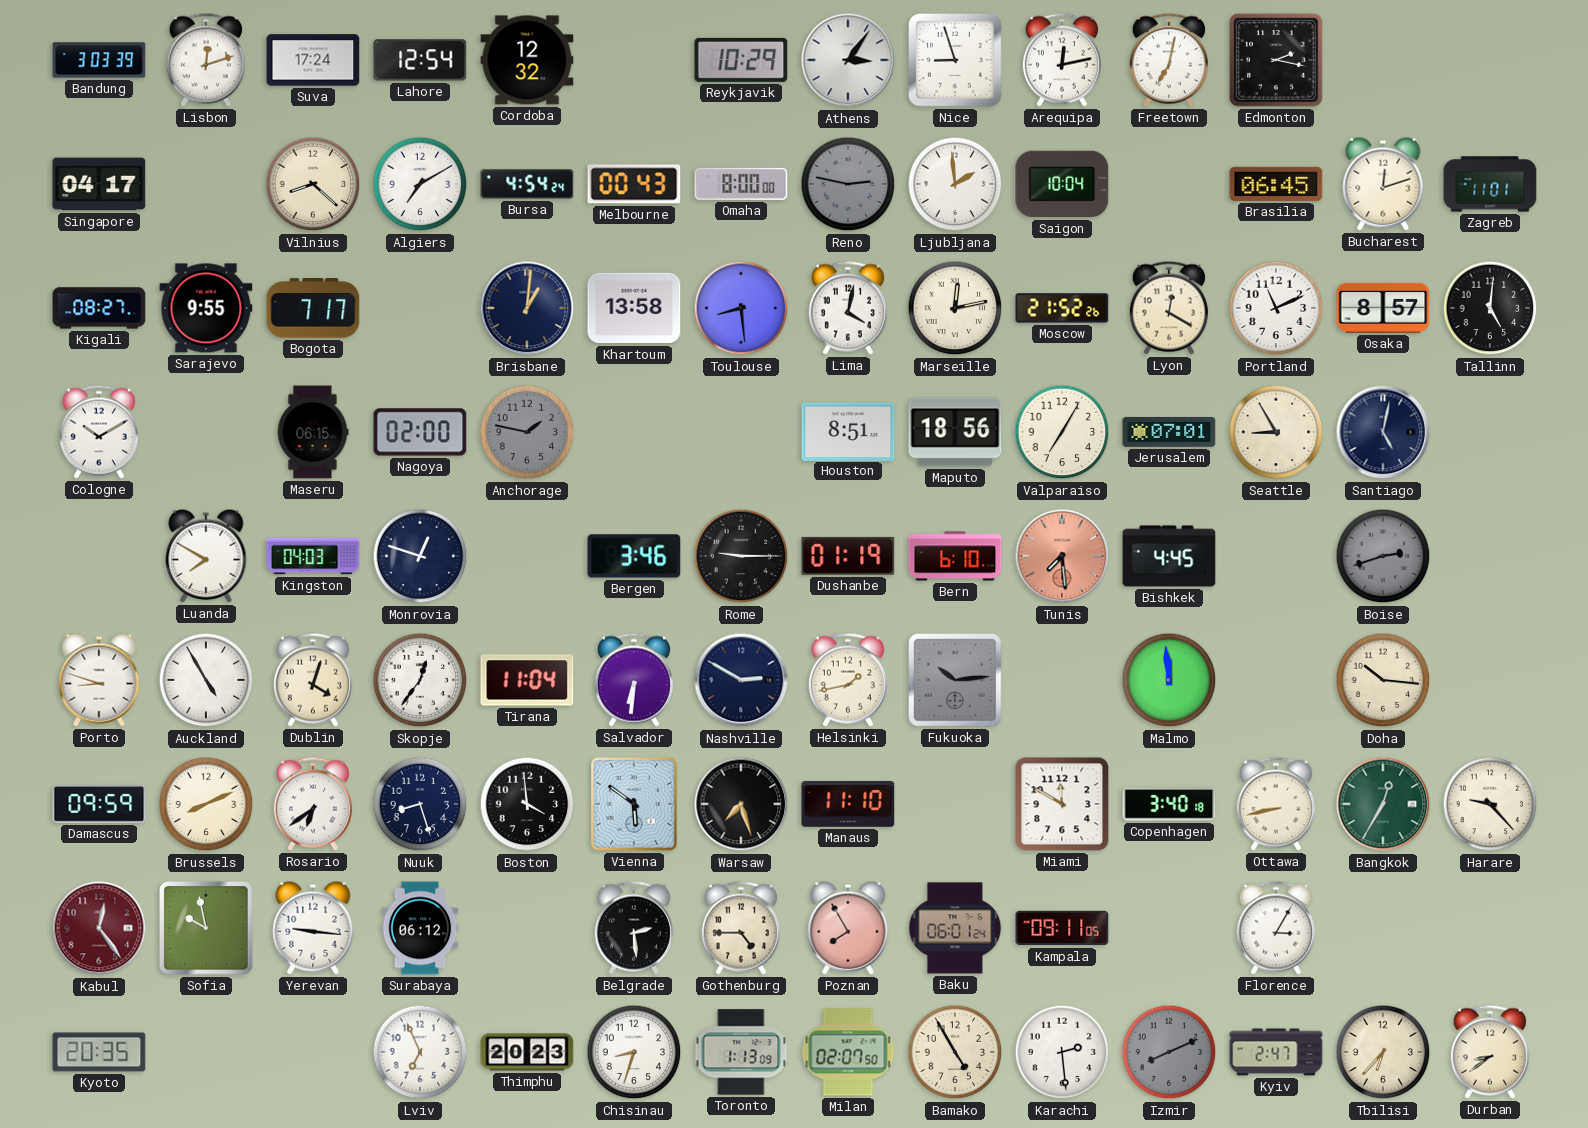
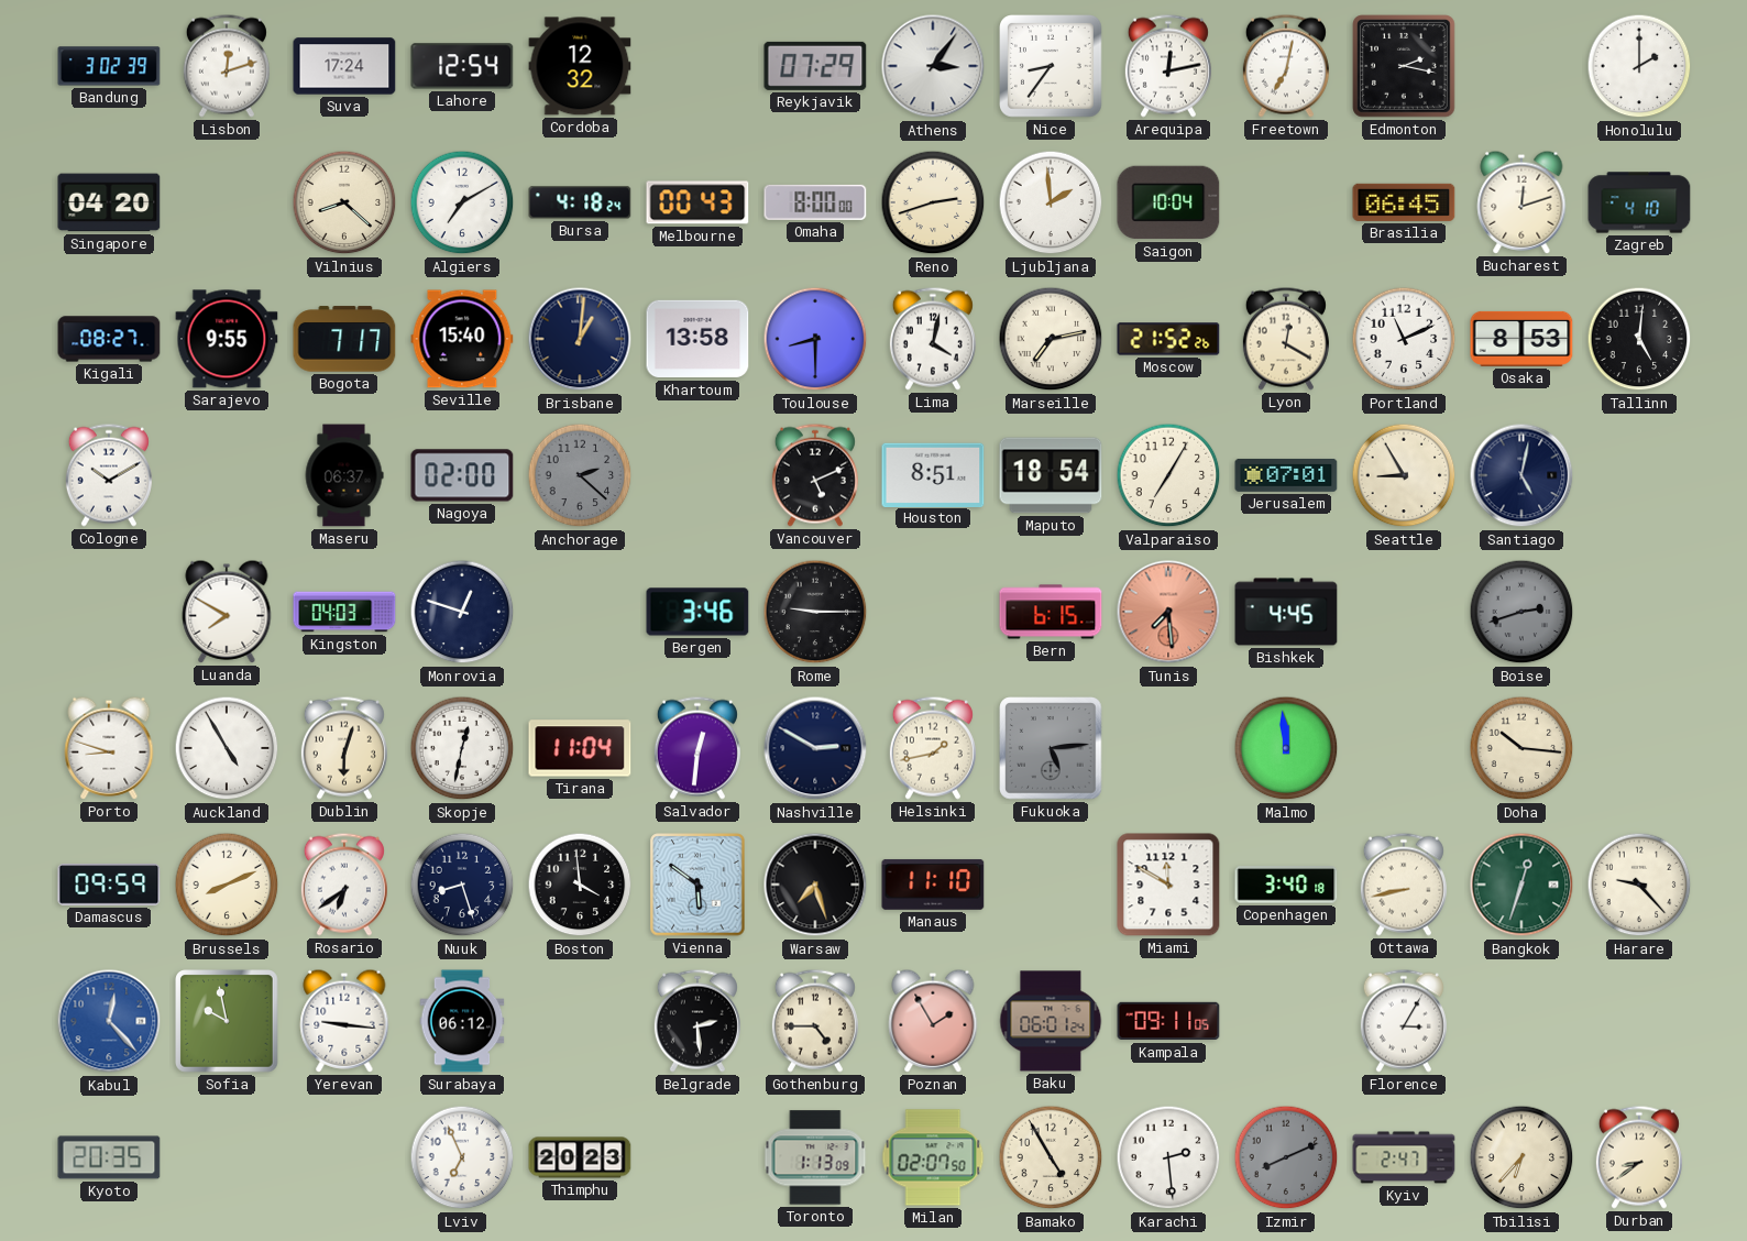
Bandung: 3:03 -> 3:02
Reykjavik: 10:29 -> 07:29
Nice: 8:57 -> 8:36
Honolulu: none -> 2:00
Singapore: 04:17 -> 04:20
Bursa: 4:54 -> 4:18
Reno: 2:47 -> 2:42
Reno dial: grey -> cream
Zagreb: 11:01 -> 4:10
Seville: none -> 15:40
Toulouse: 8:29 -> 8:30
Marseille: 12:13 -> 7:13
Osaka: 8:57 -> 8:53
Maseru: 06:15 -> 06:37
Anchorage: 1:47 -> 2:22
Vancouver: none -> 5:11
Maputo: 18:56 -> 18:54
Dushanbe: 01:19 -> none
Bern: 6:10 -> 6:15
Dublin: 4:03 -> 6:03
Skopje: 12:36 -> 12:32
Salvador: 6:31 -> 12:31
Fukuoka: 10:14 -> 5:14
Bangkok: 12:35 -> 12:33
Kabul: 12:24 -> 12:23
Kabul dial: burgundy -> blue
Poznan: 7:55 -> 1:55
Chisinau: 8:33 -> none
